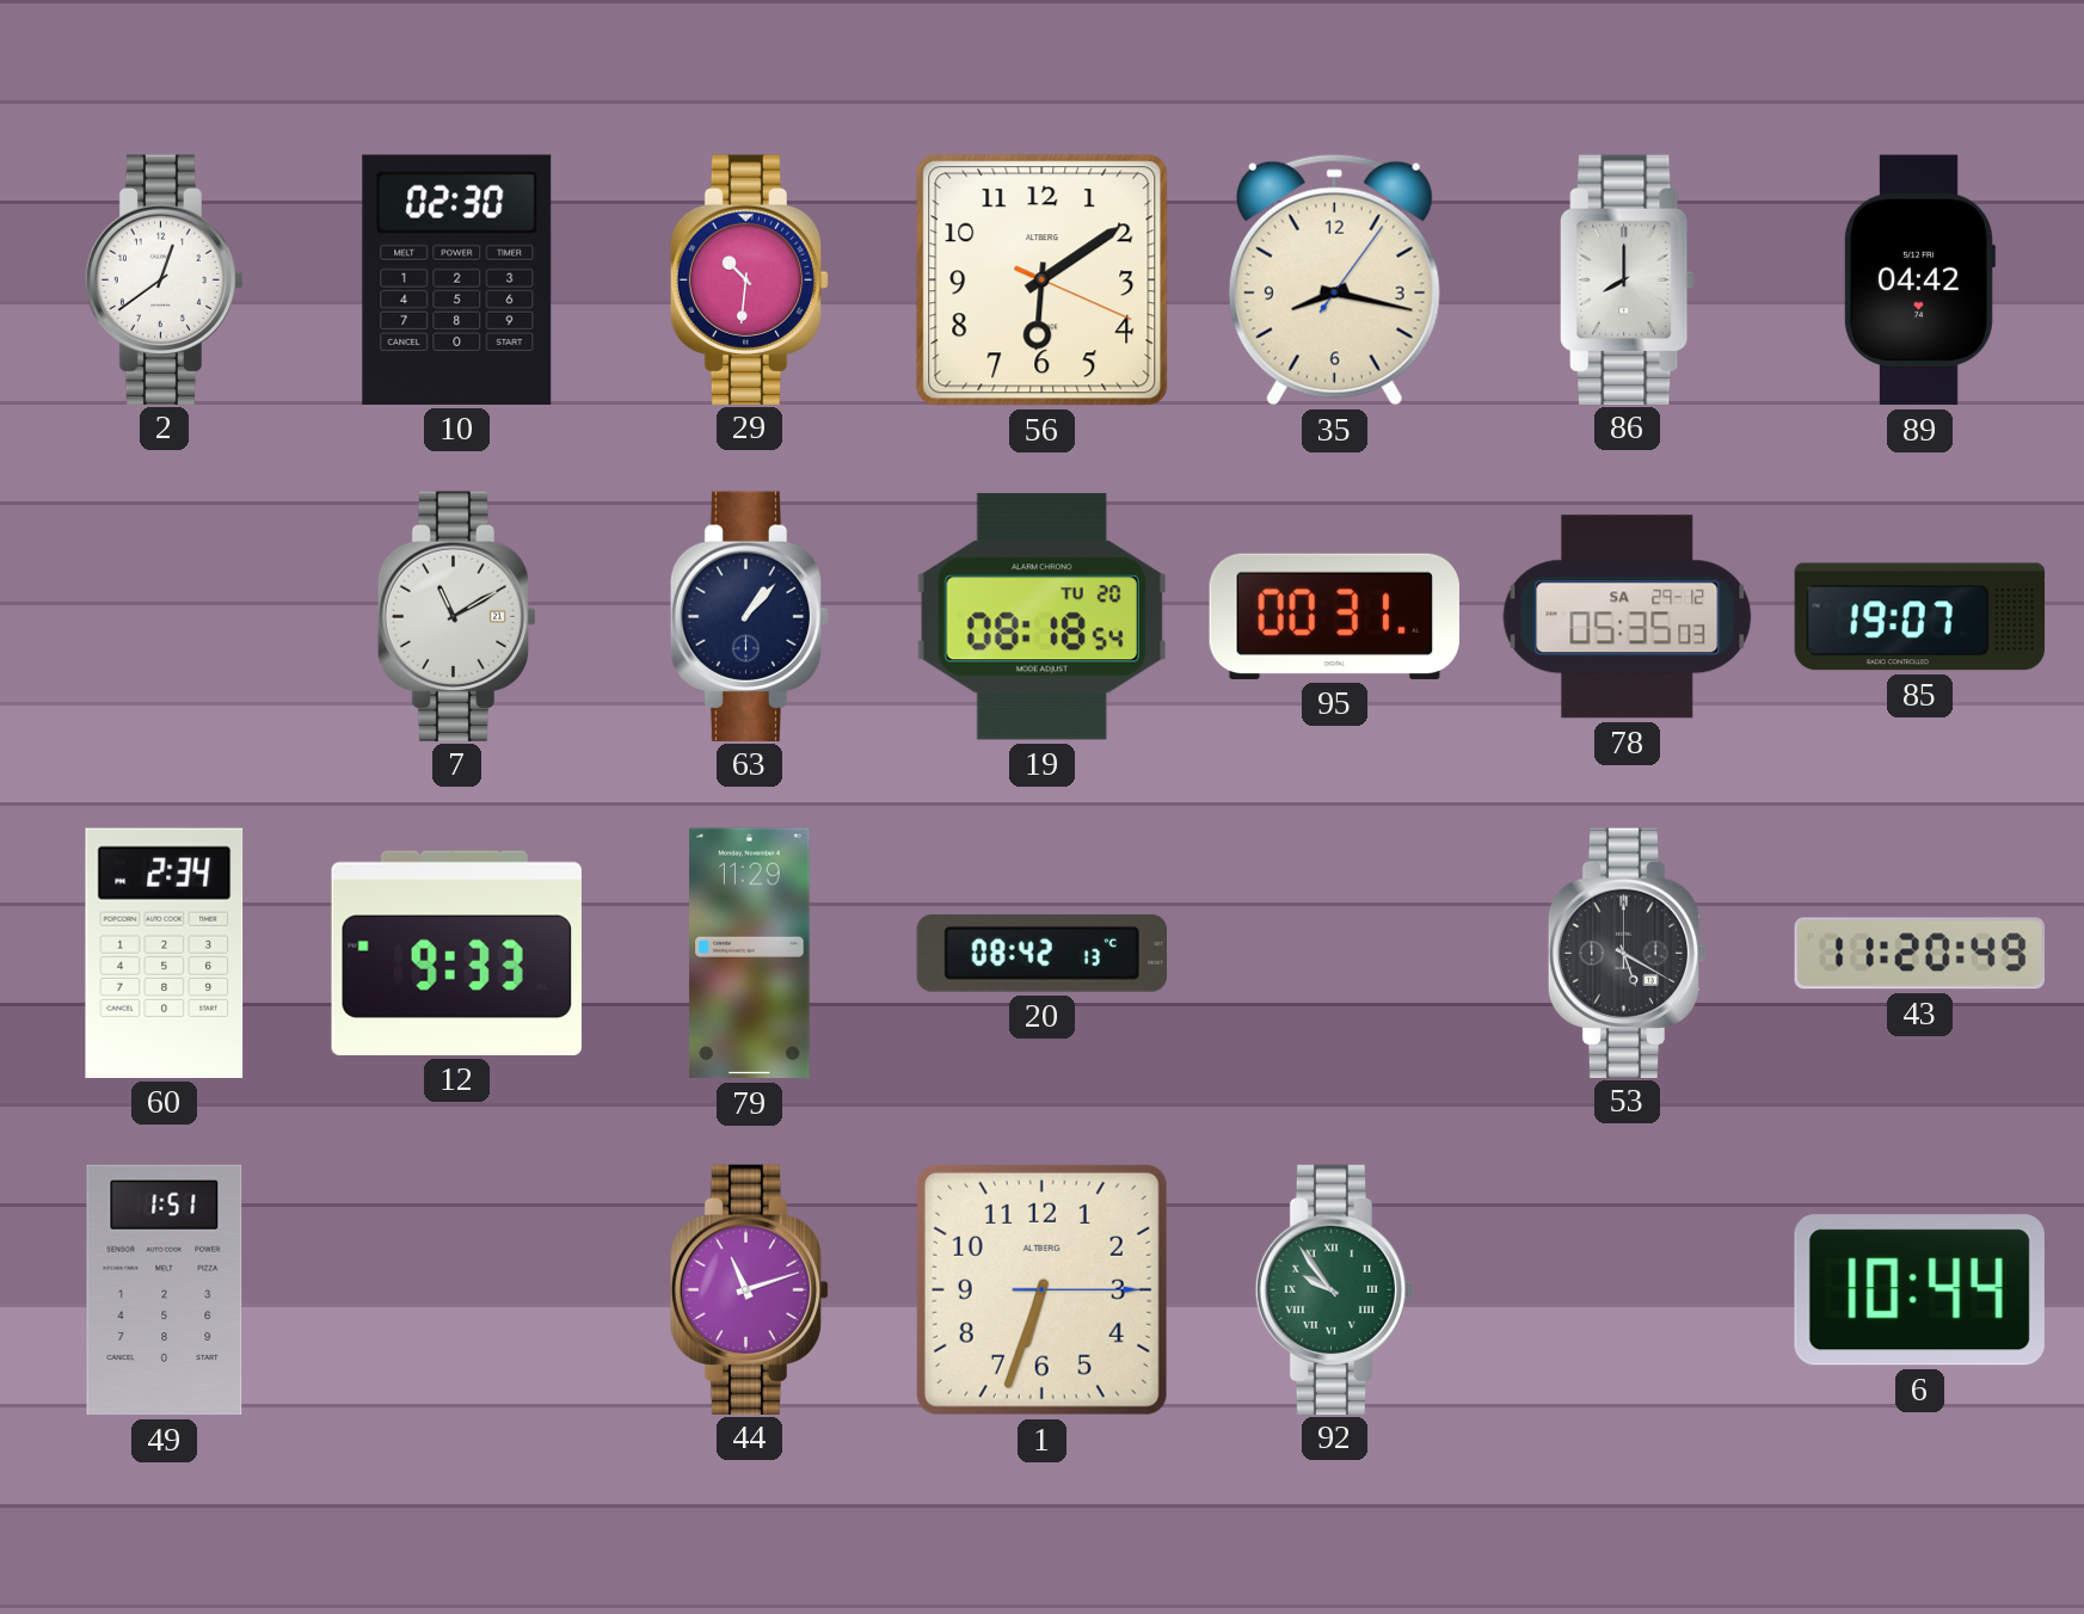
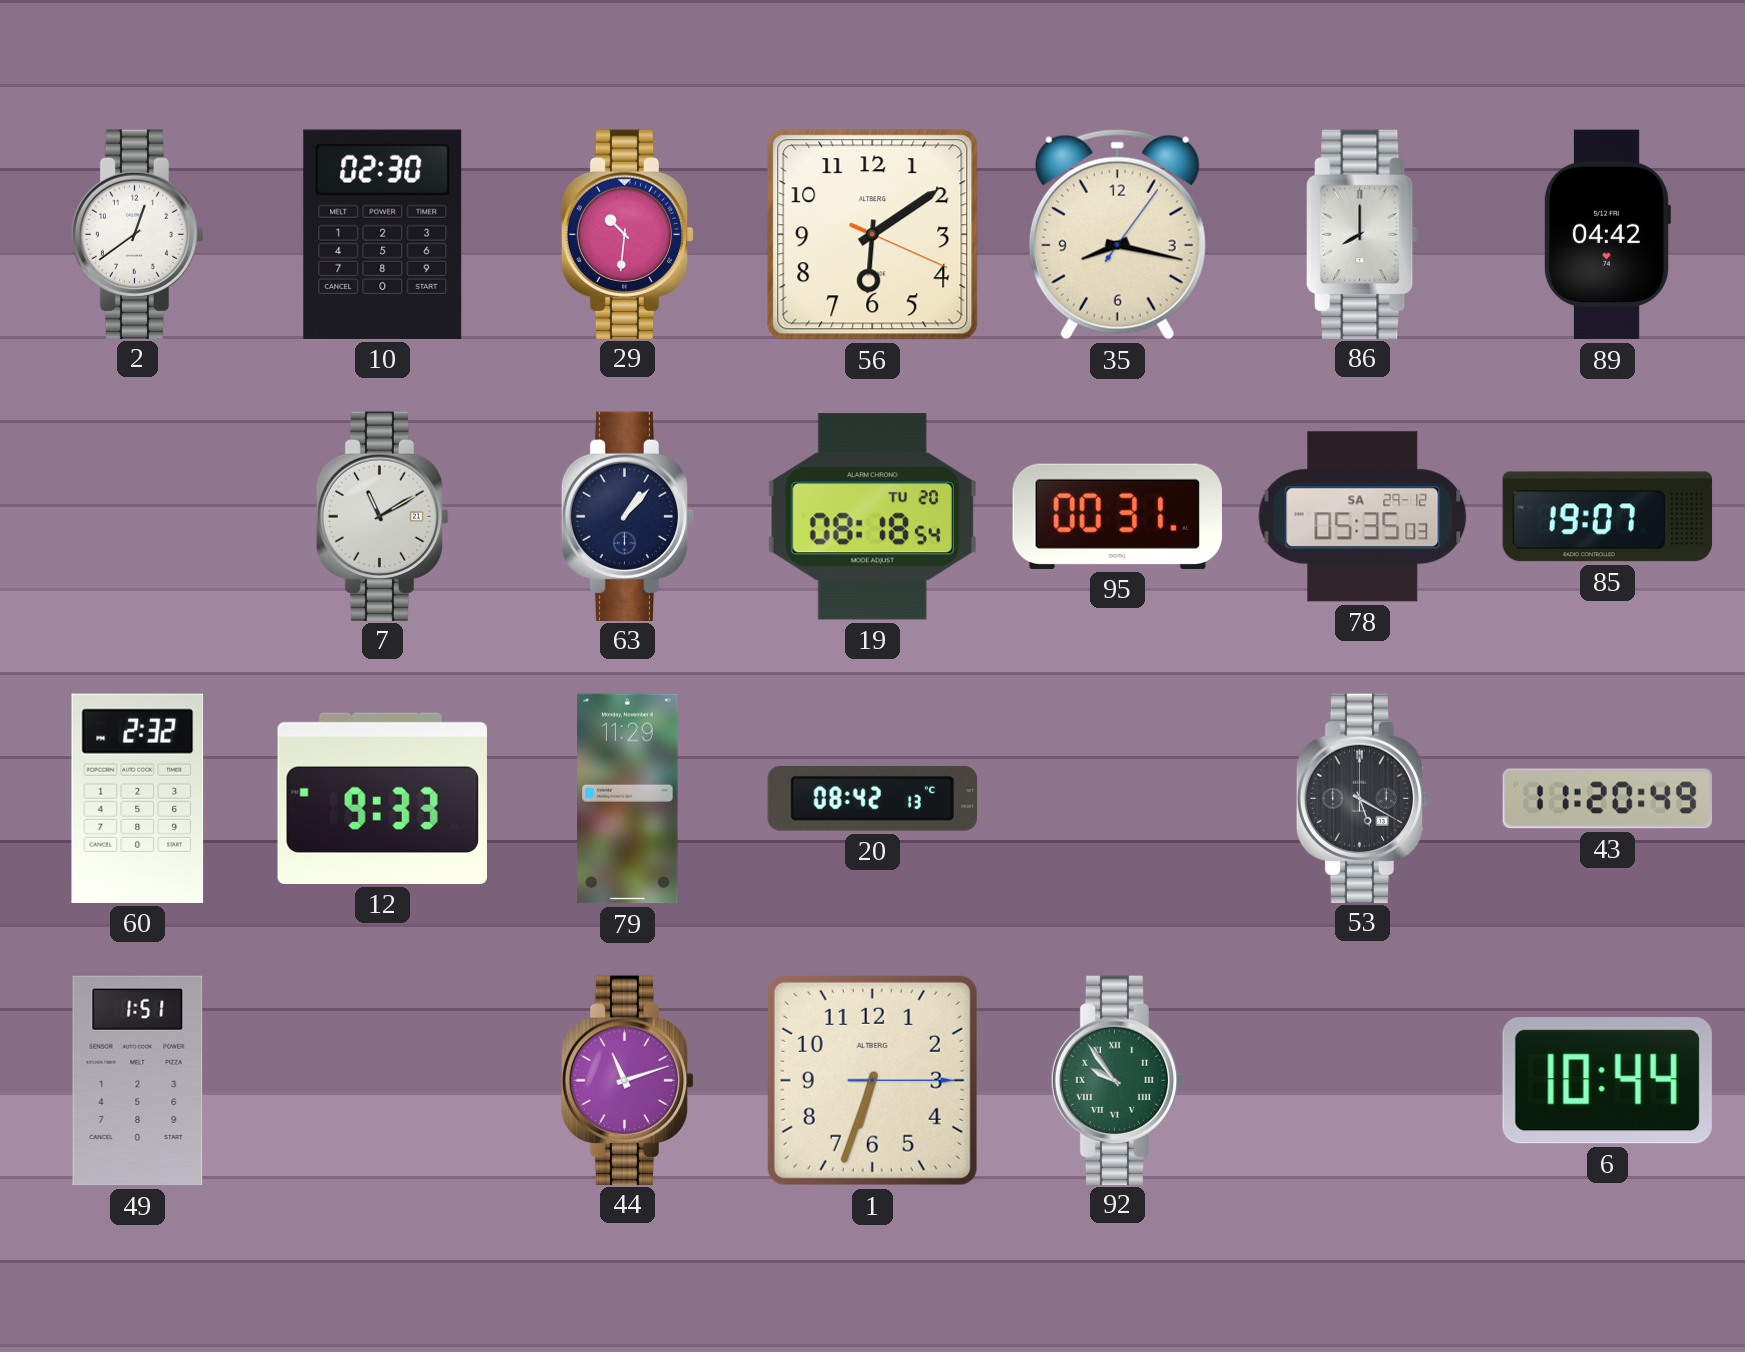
60: 2:34 -> 2:32
